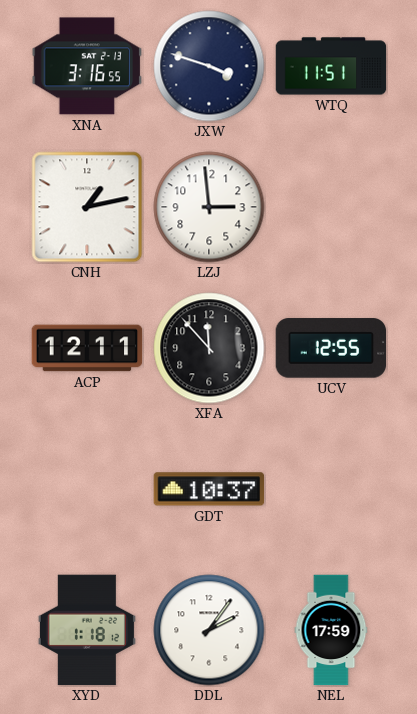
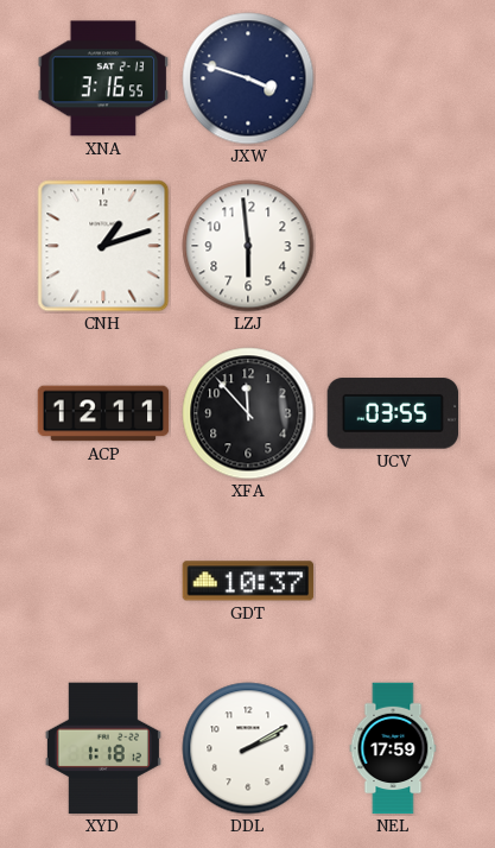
WTQ: 11:51 -> none
CNH: 1:13 -> 1:12
LZJ: 2:59 -> 5:59
UCV: 12:55 -> 03:55
DDL: 2:06 -> 2:10
